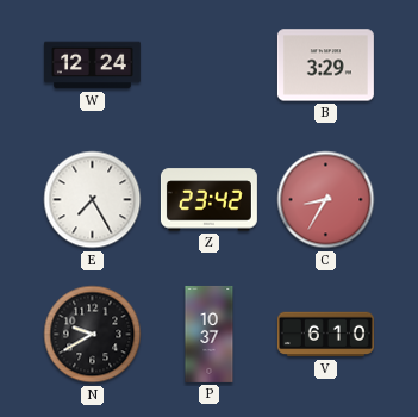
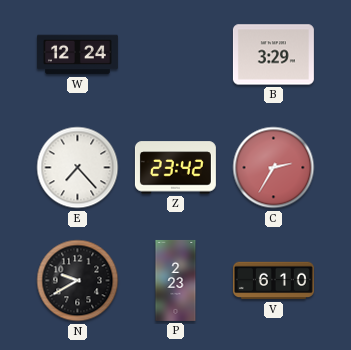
E: 7:25 -> 7:23
C: 8:35 -> 2:35
P: 10:37 -> 2:23
